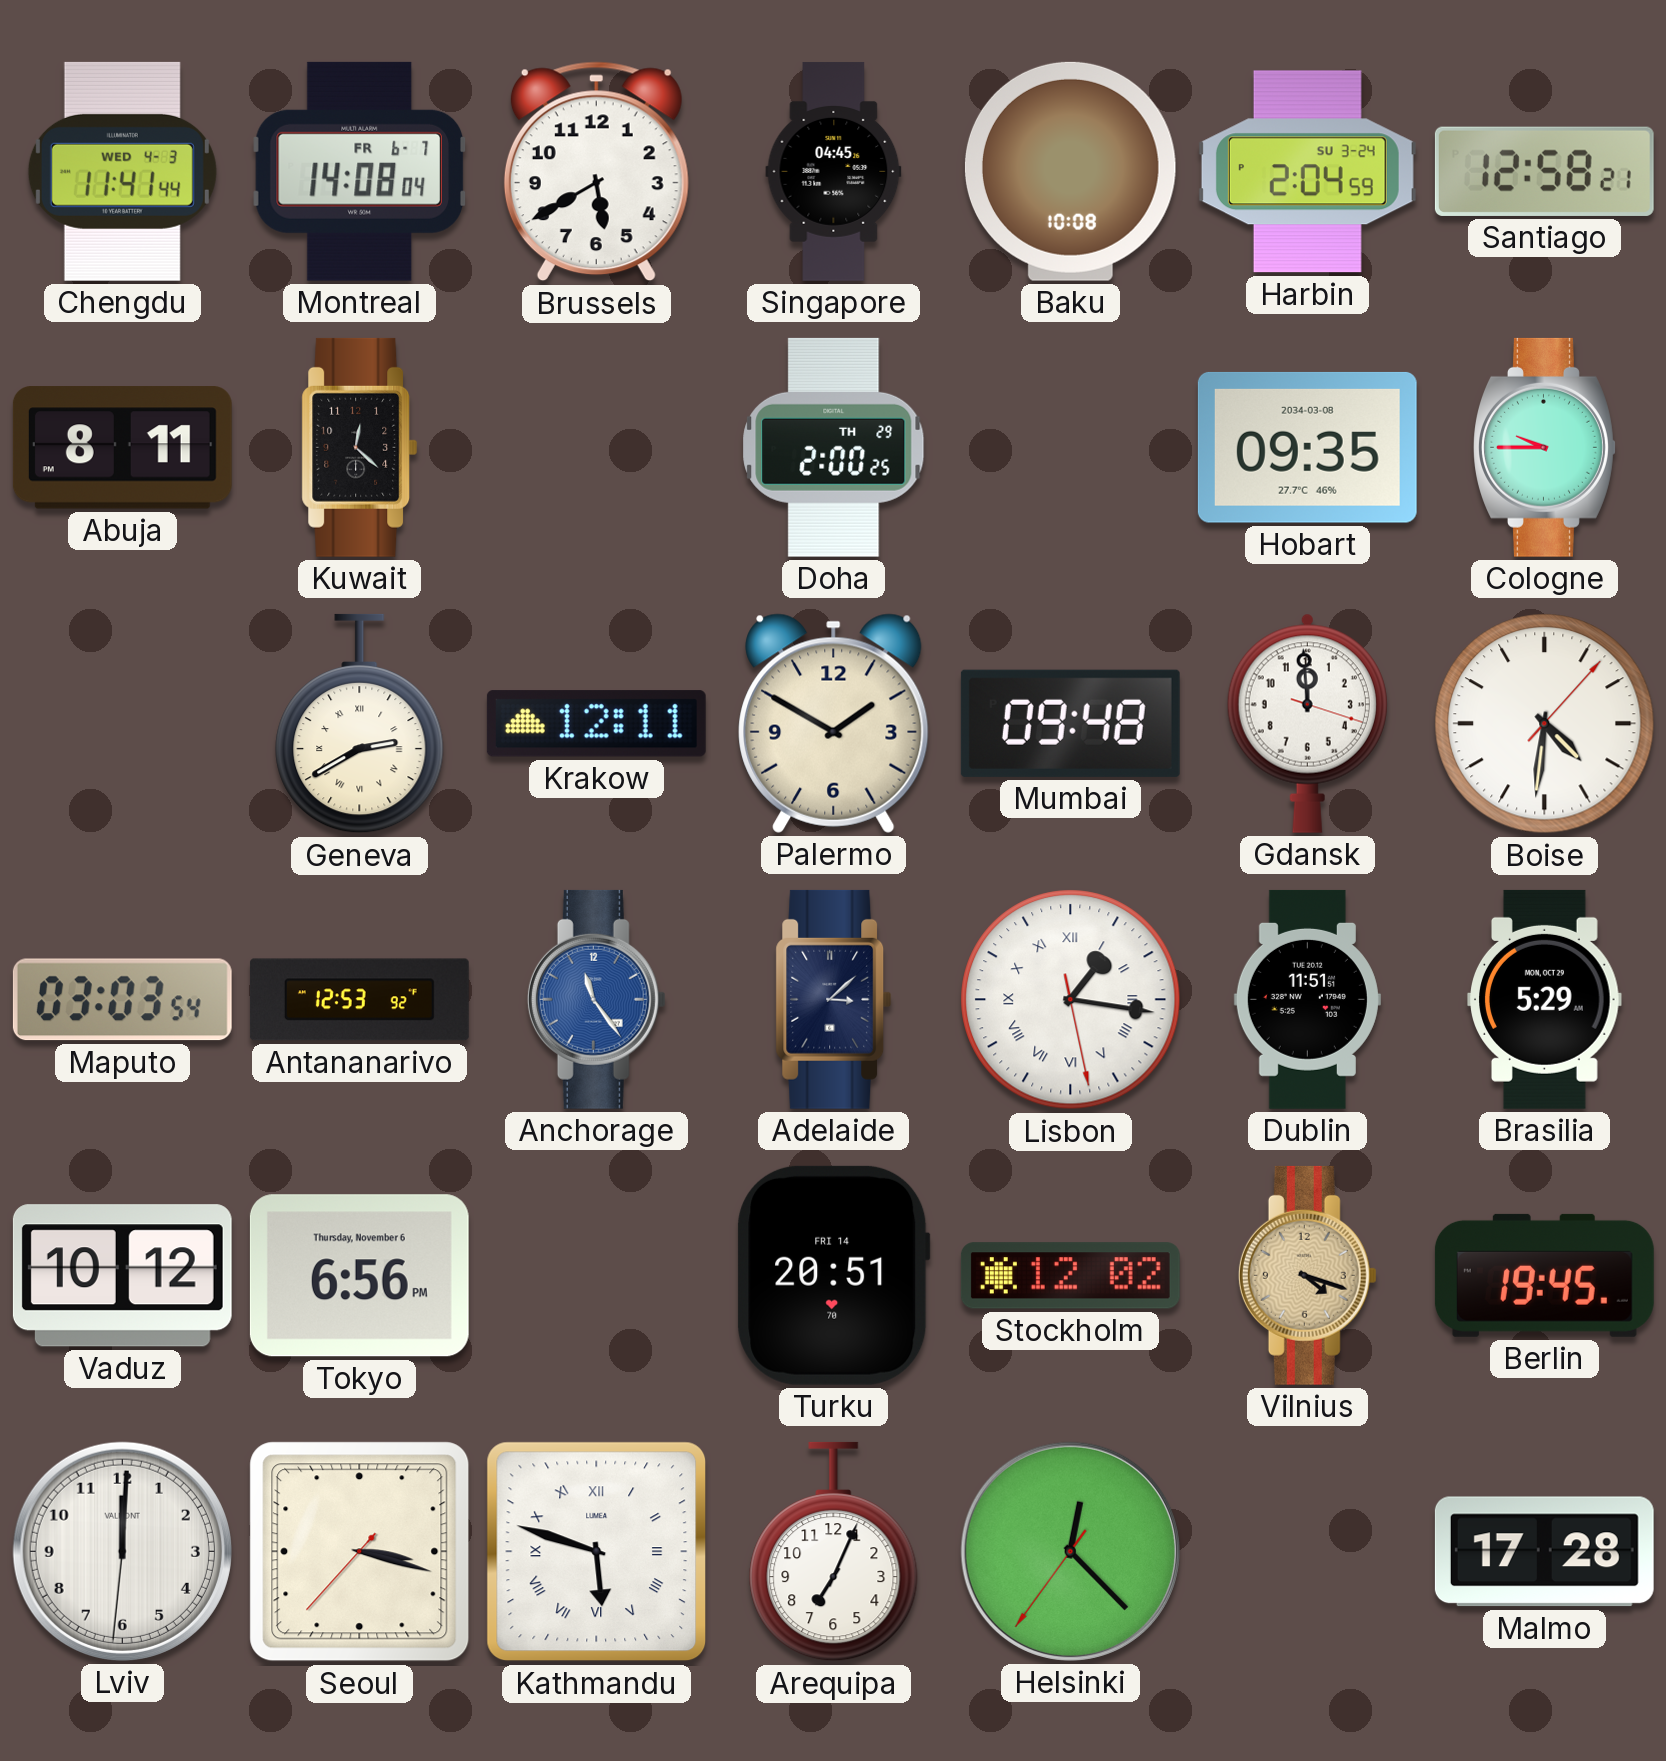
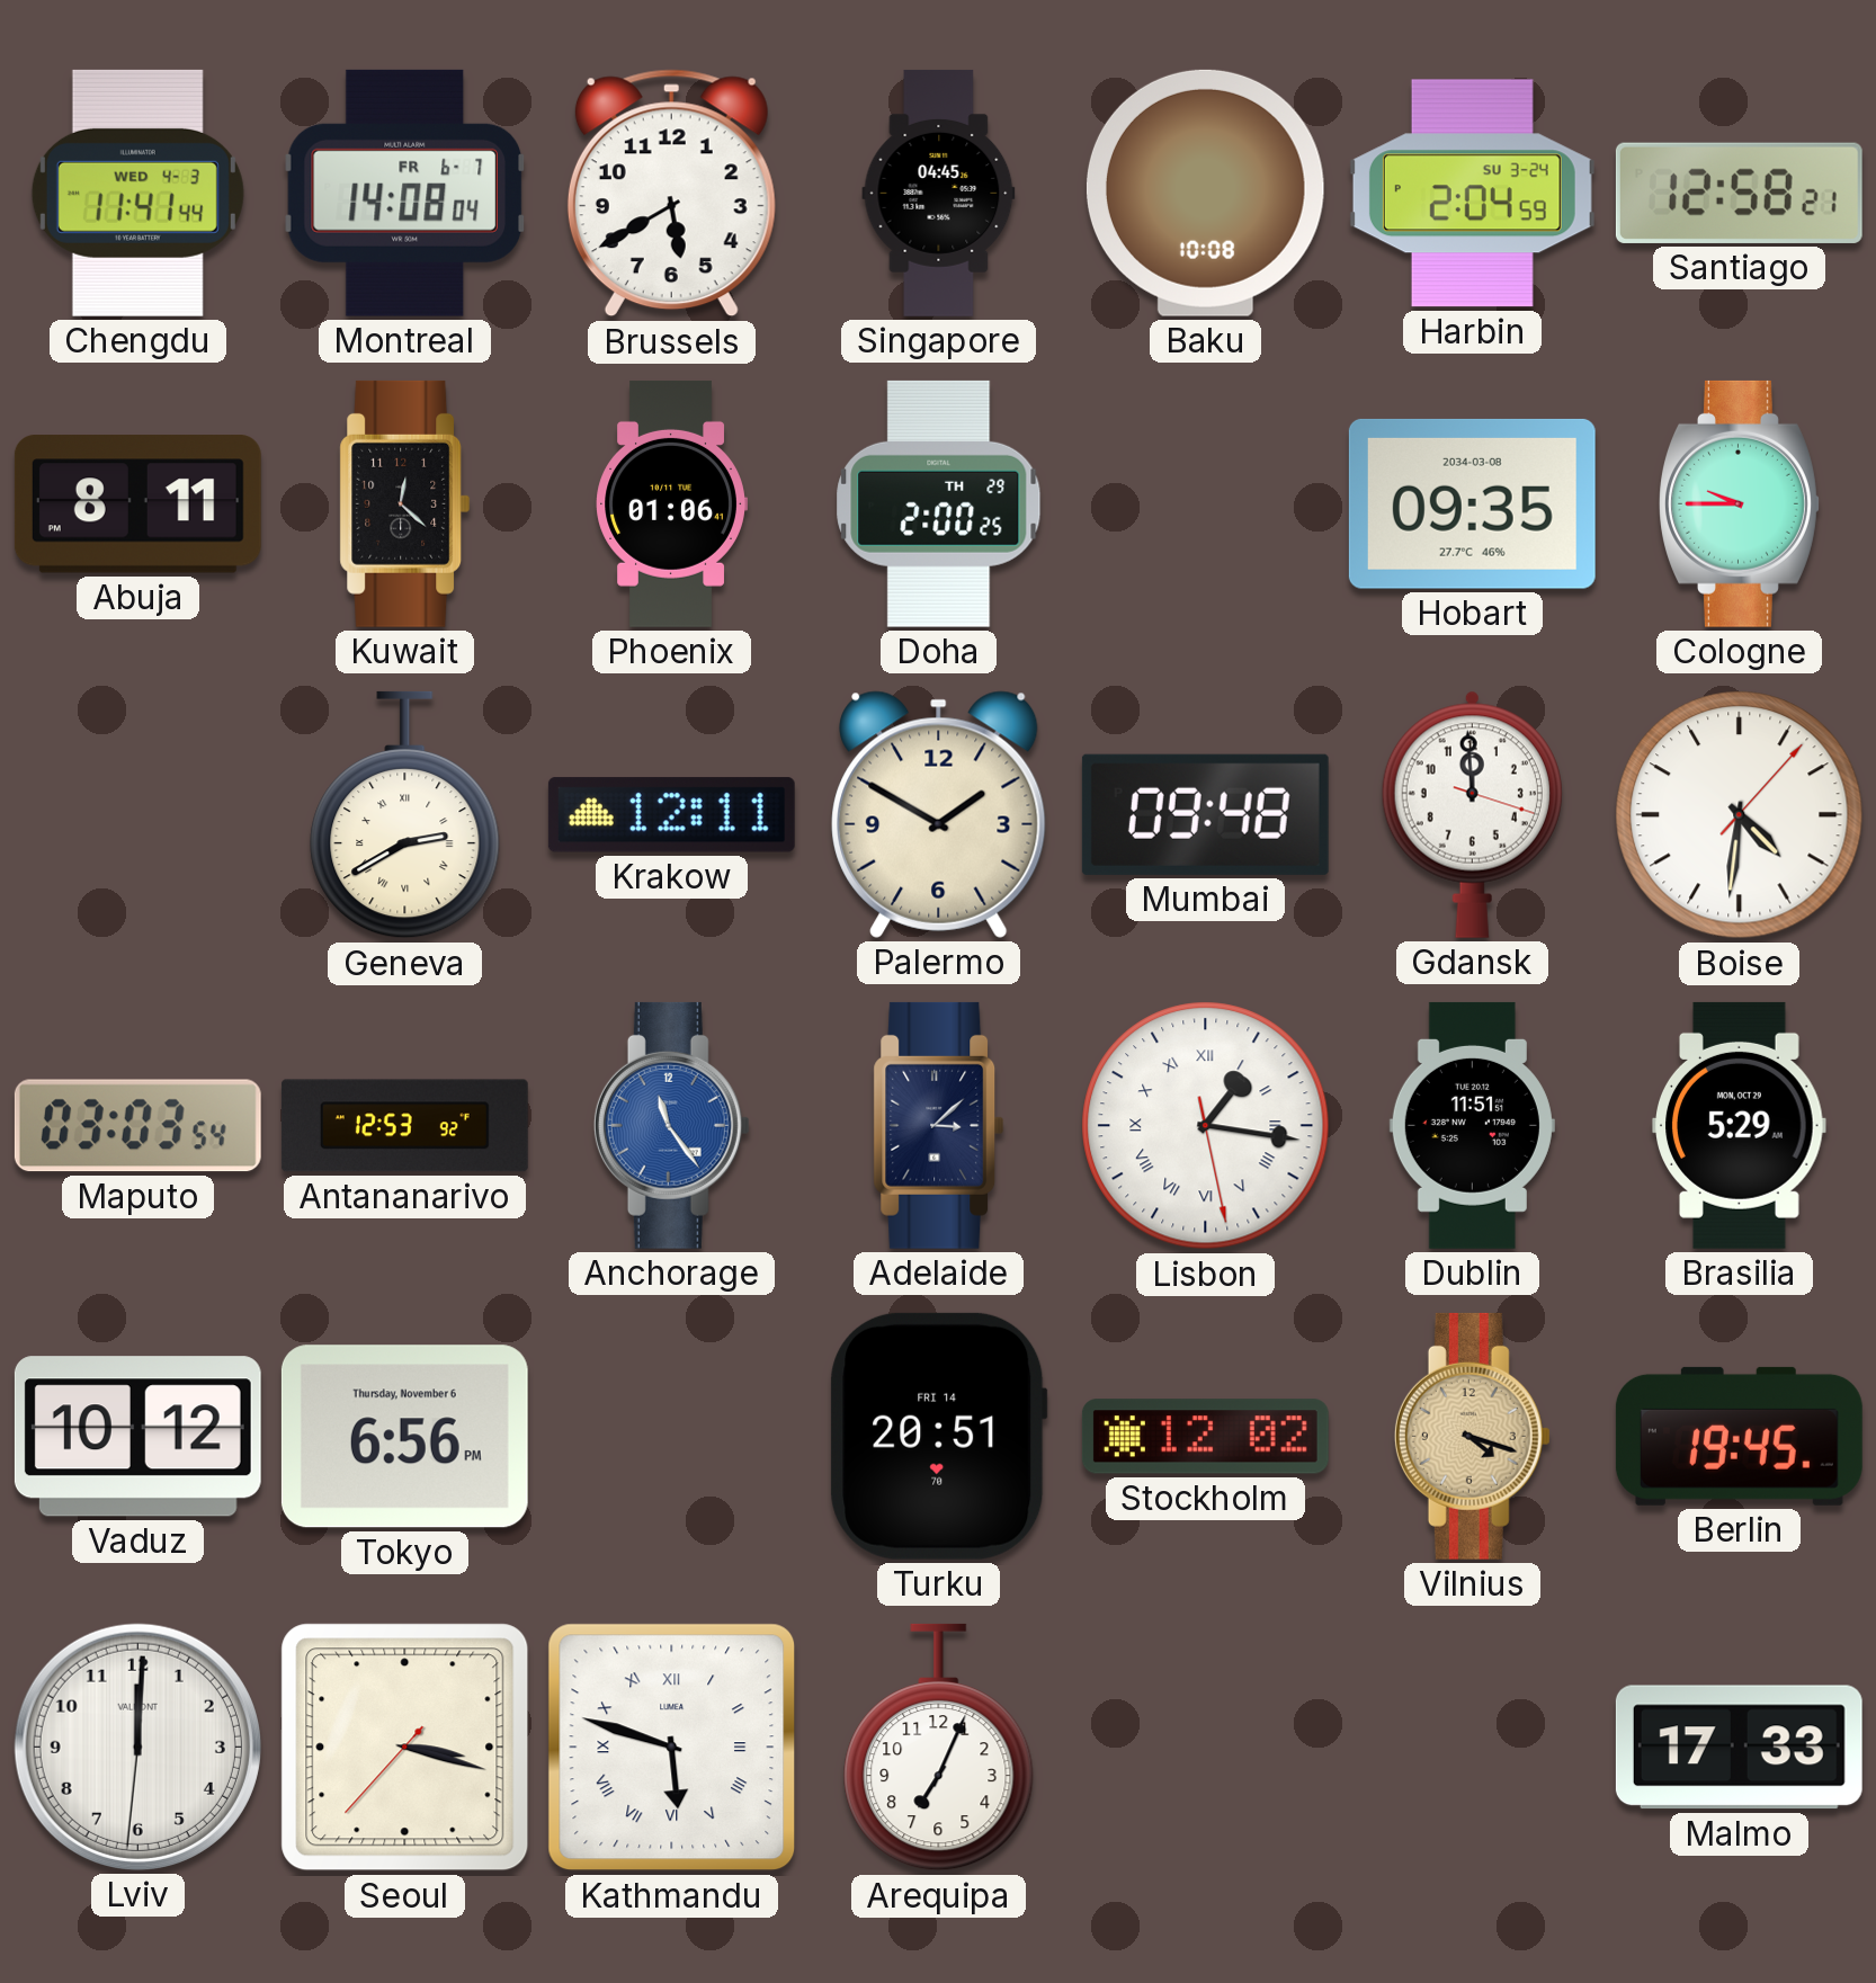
Phoenix: none -> 01:06
Helsinki: 12:22 -> none
Malmo: 17:28 -> 17:33
